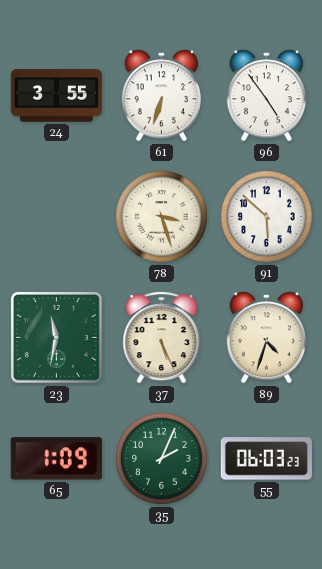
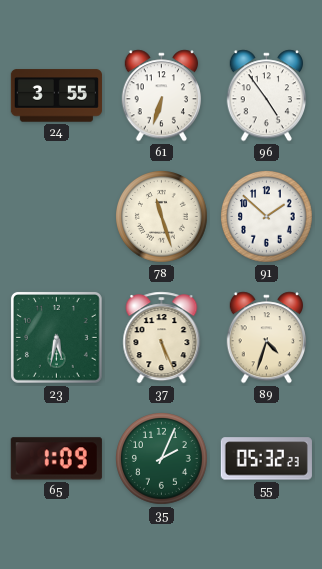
78: 3:27 -> 11:27
91: 5:52 -> 1:52
23: 11:32 -> 5:32
55: 06:03 -> 05:32
